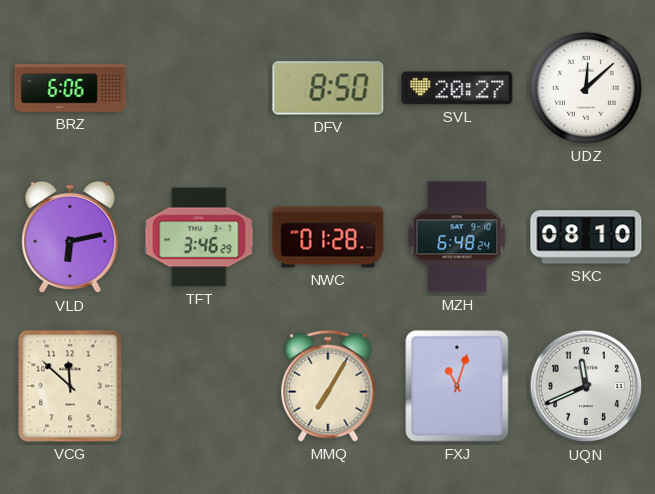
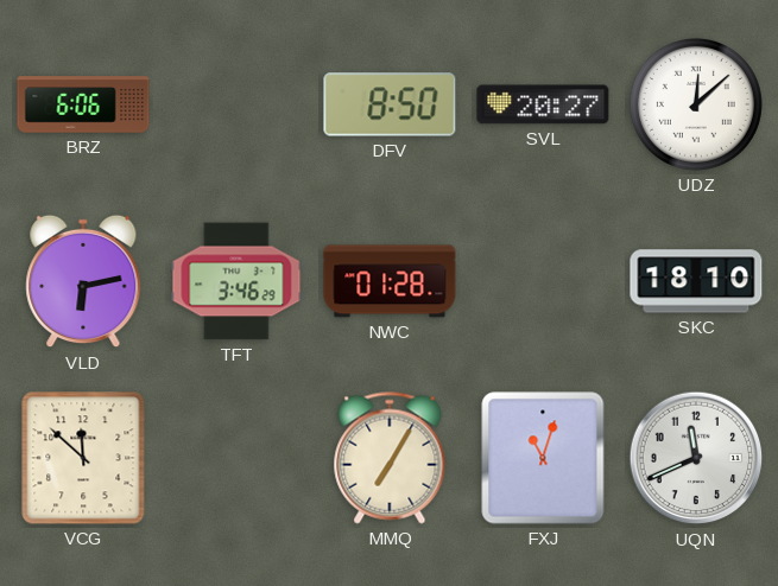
MZH: 6:48 -> none
SKC: 08:10 -> 18:10
